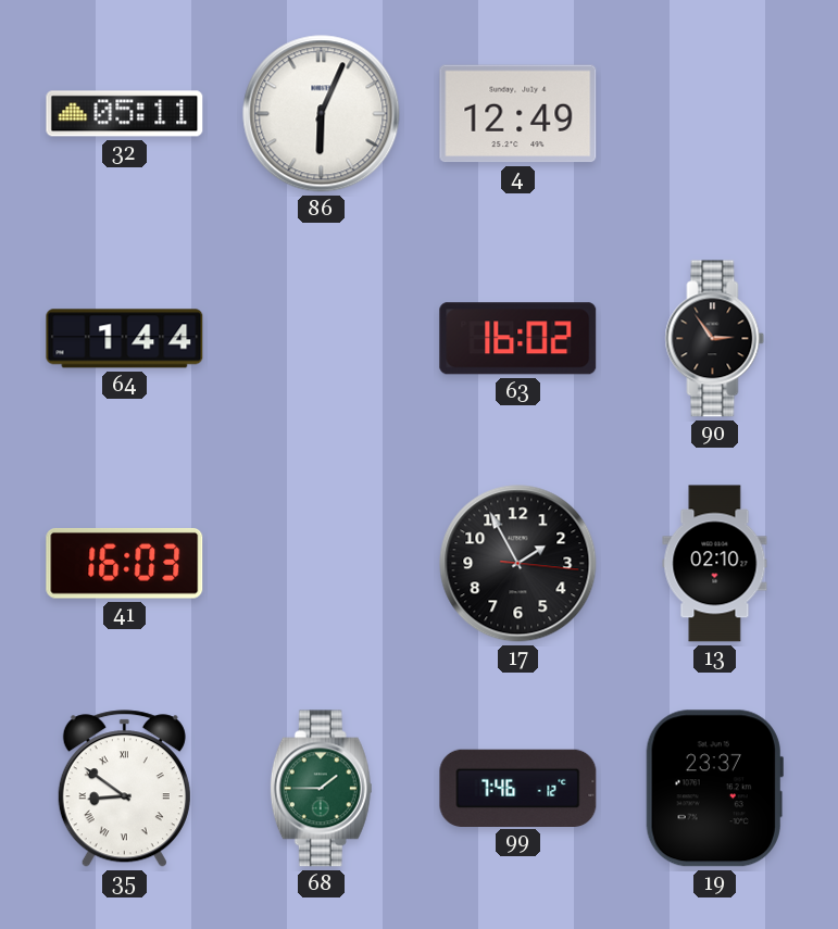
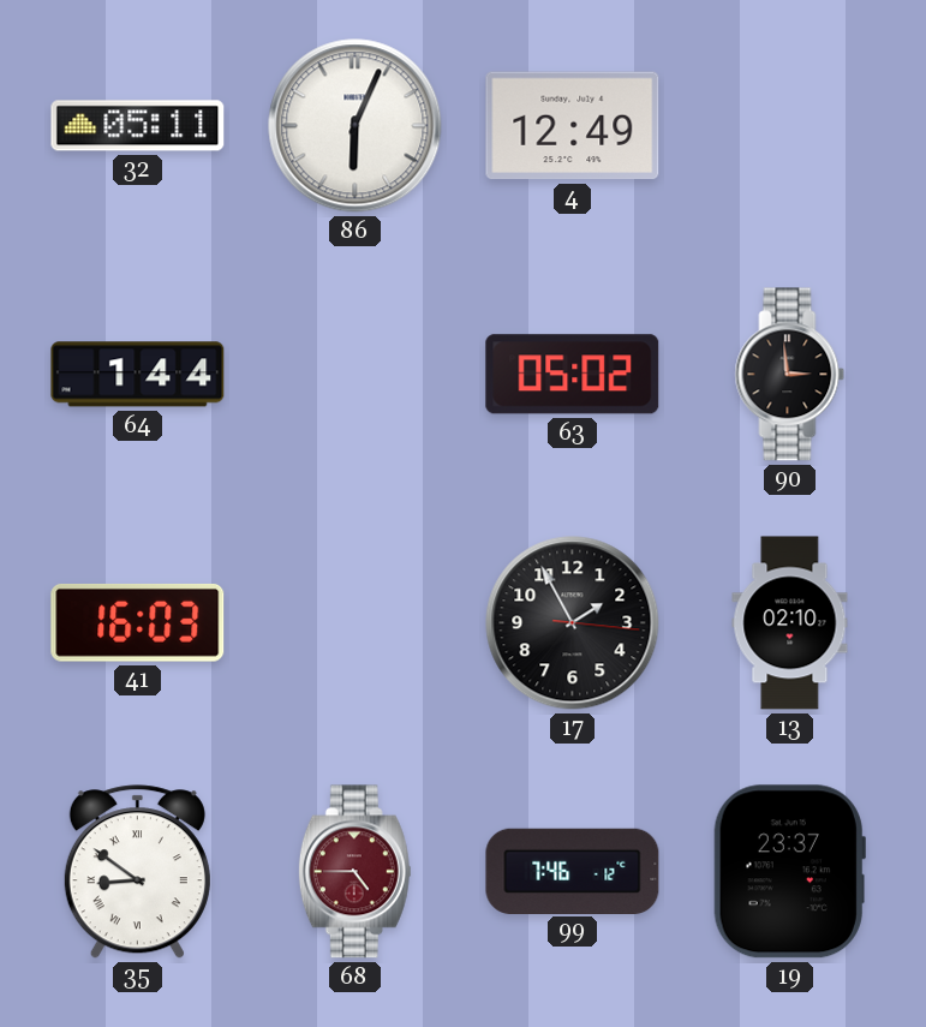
63: 16:02 -> 05:02
90: 2:54 -> 2:59
68: 1:45 -> 4:45
68 dial: green -> burgundy
